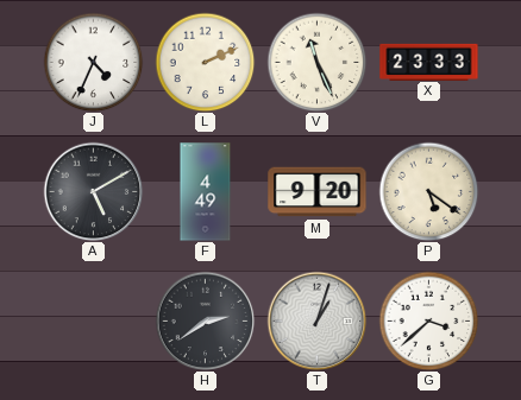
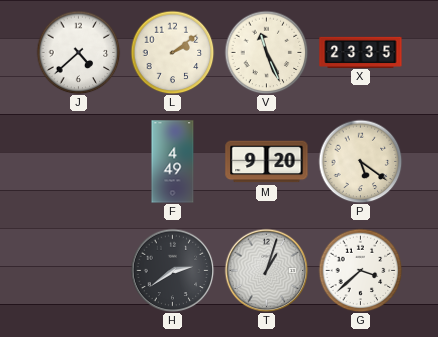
J: 4:34 -> 4:38
L: 2:11 -> 2:09
X: 23:33 -> 23:35
A: 5:10 -> none
